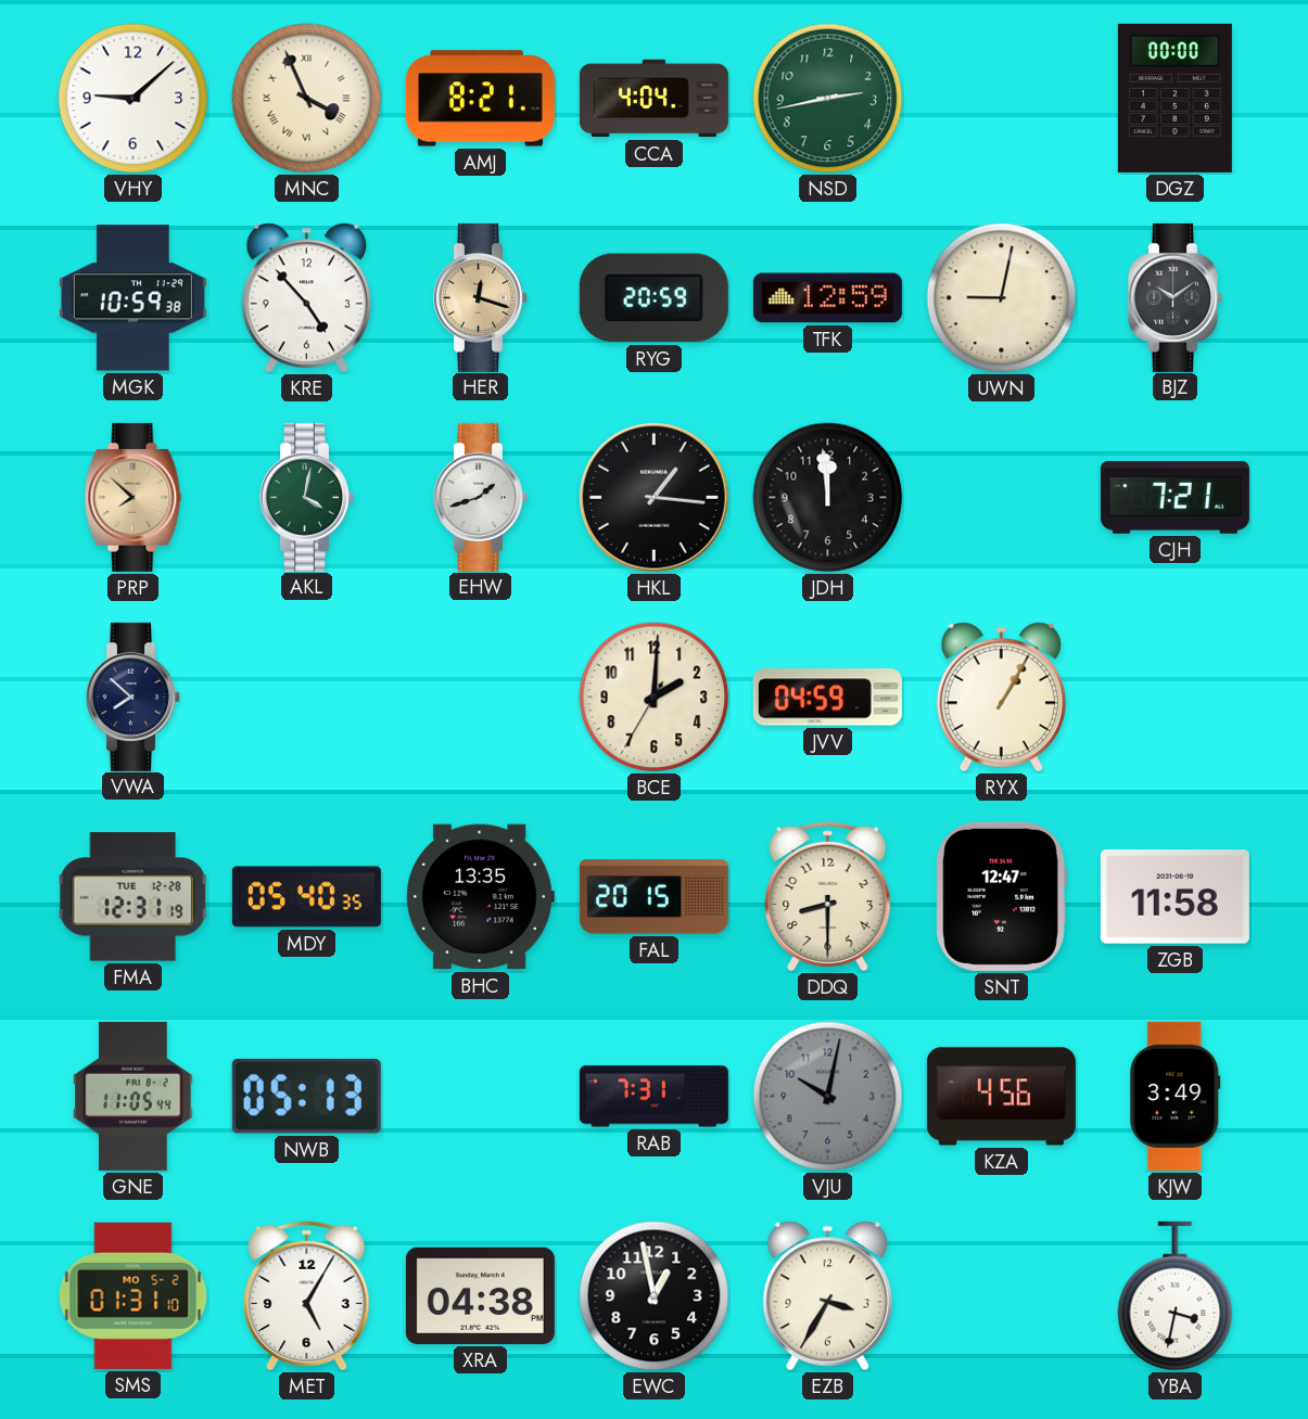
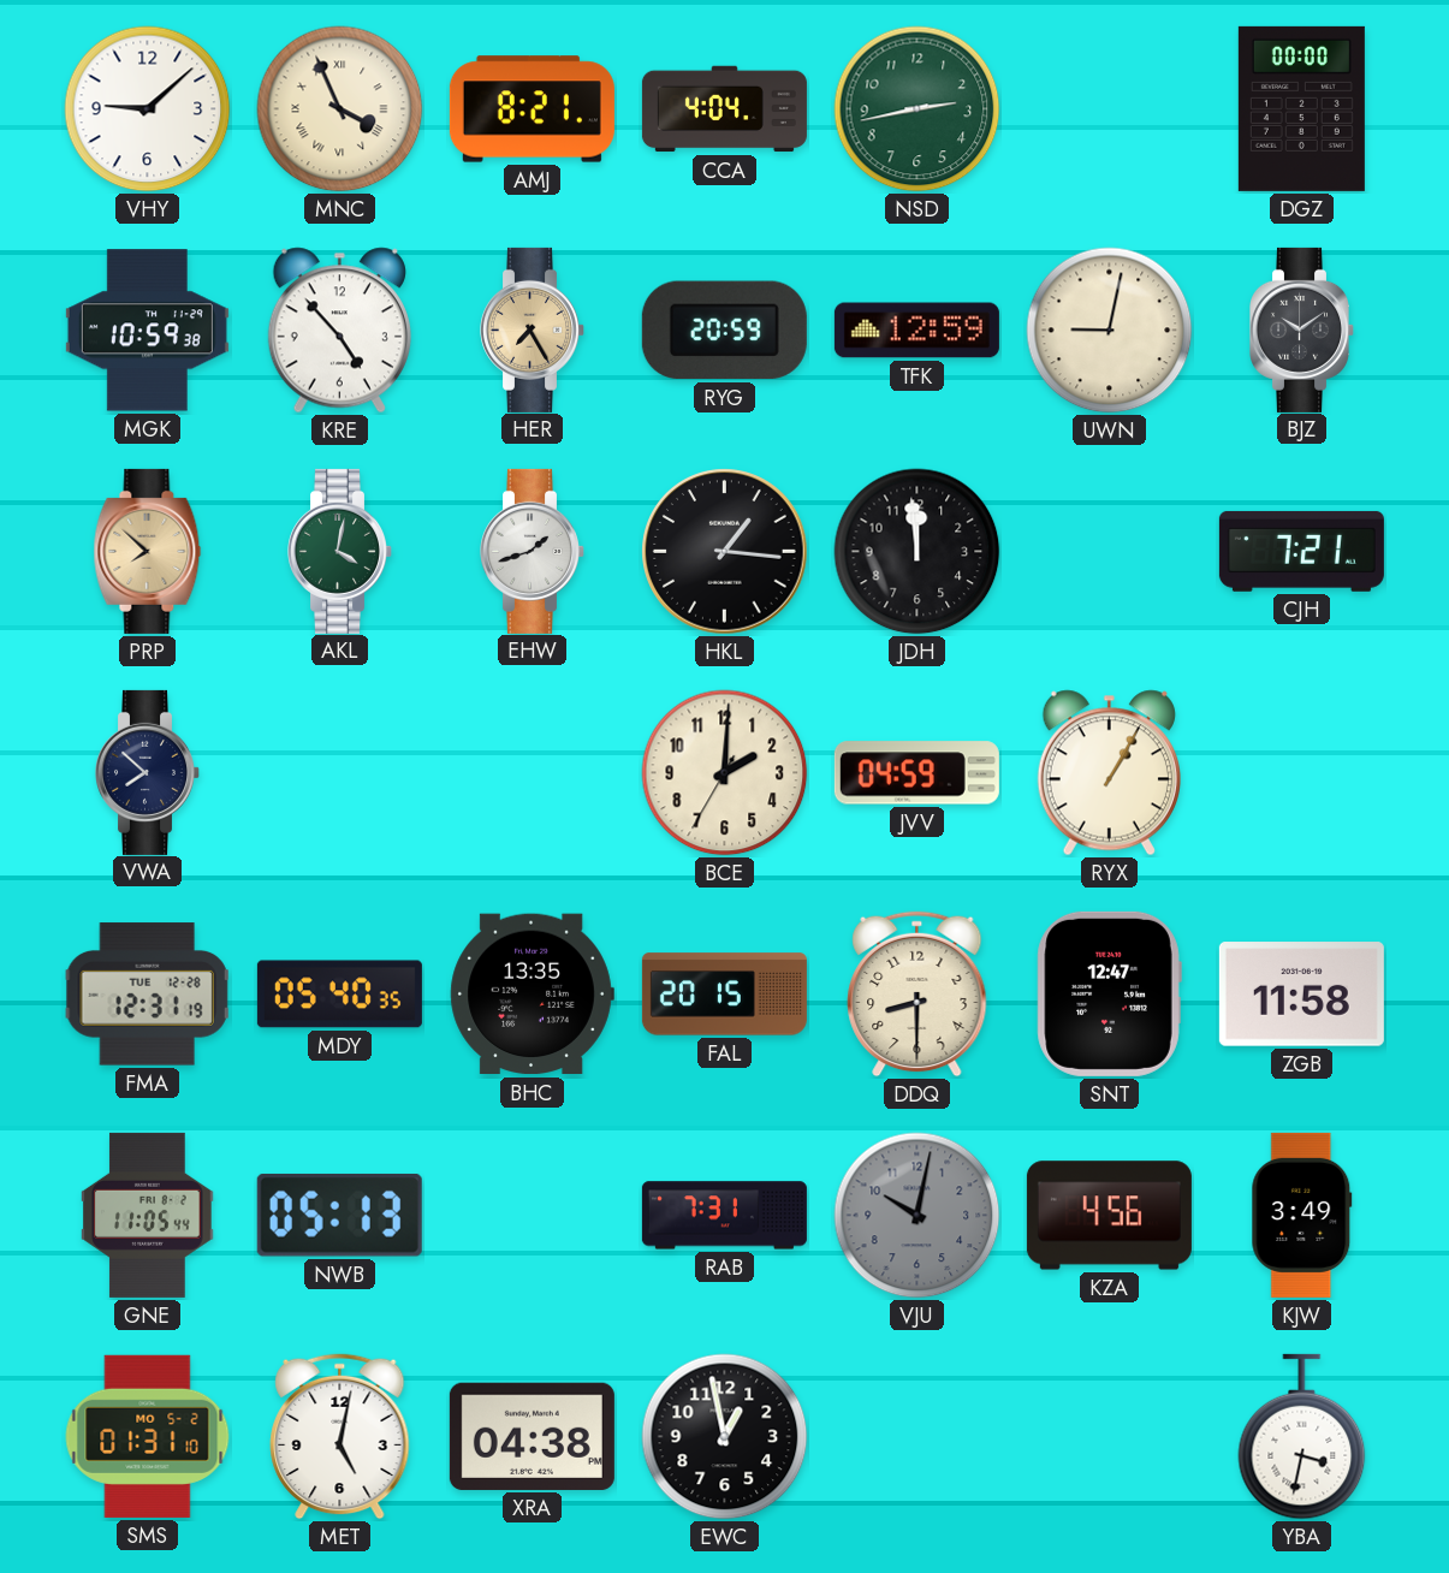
HER: 12:18 -> 7:25
MET: 5:05 -> 5:02
EZB: 3:35 -> none
